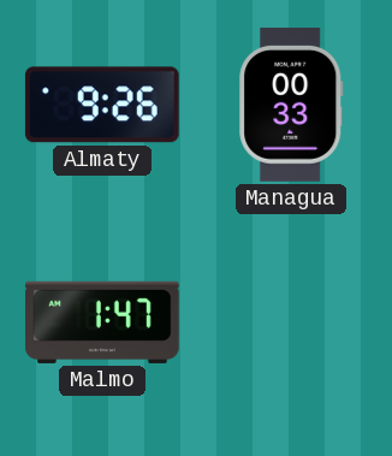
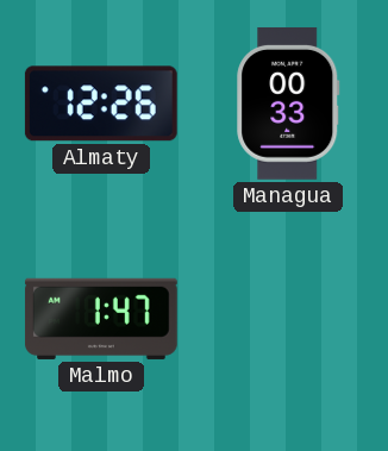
Almaty: 9:26 -> 12:26
